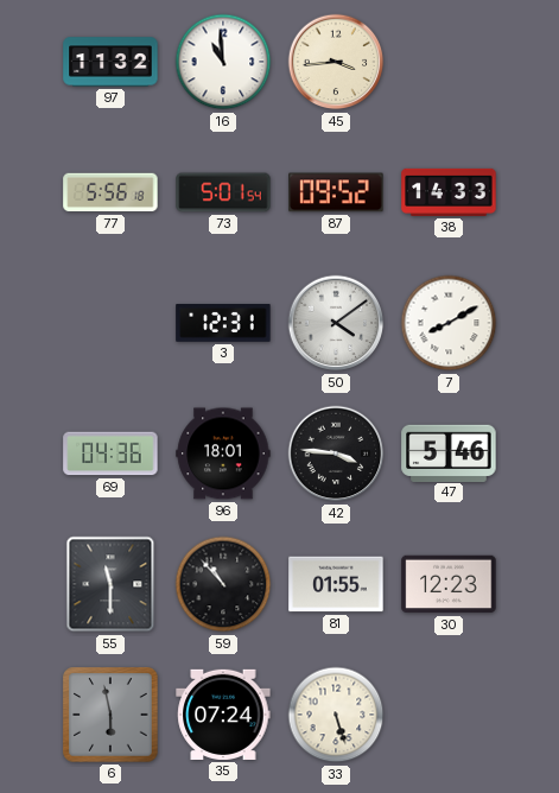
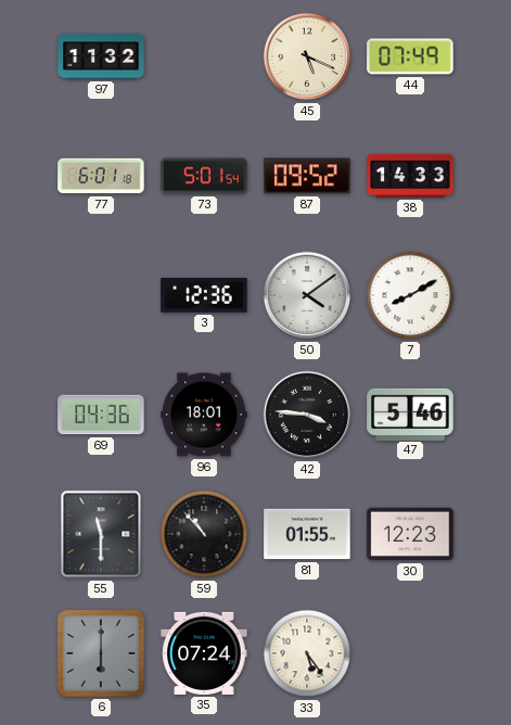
16: 10:59 -> none
45: 3:44 -> 5:19
44: none -> 07:49
77: 5:56 -> 6:01
3: 12:31 -> 12:36
6: 5:58 -> 6:00
33: 5:27 -> 5:24
